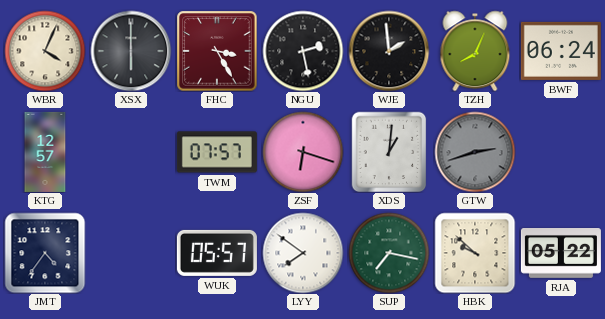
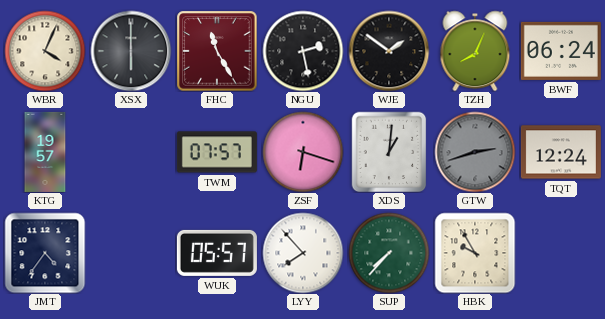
FHC: 3:25 -> 11:25
WJE: 1:59 -> 1:51
KTG: 12:57 -> 19:57
TQT: none -> 12:24
LYY: 7:51 -> 7:53
SUP: 7:17 -> 7:37
HBK: 9:52 -> 9:55
RJA: 05:22 -> none
